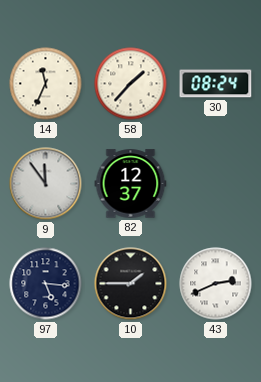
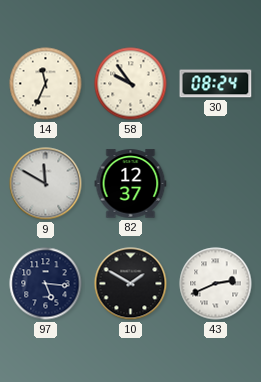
58: 1:37 -> 9:54
9: 11:54 -> 11:50
10: 1:45 -> 1:50
